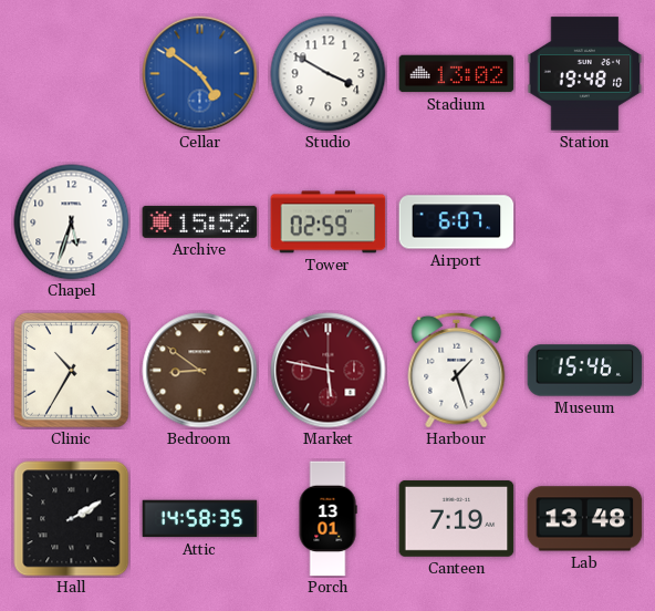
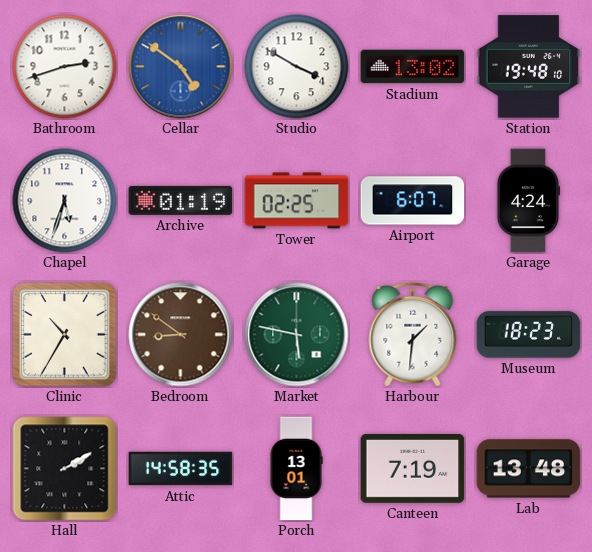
Bathroom: none -> 2:42
Archive: 15:52 -> 01:19
Tower: 02:59 -> 02:25
Garage: none -> 4:24
Market dial: burgundy -> green
Harbour: 1:27 -> 1:31
Museum: 15:46 -> 18:23
